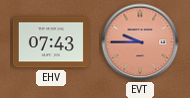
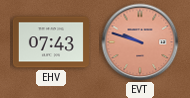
EVT: 9:45 -> 9:48
